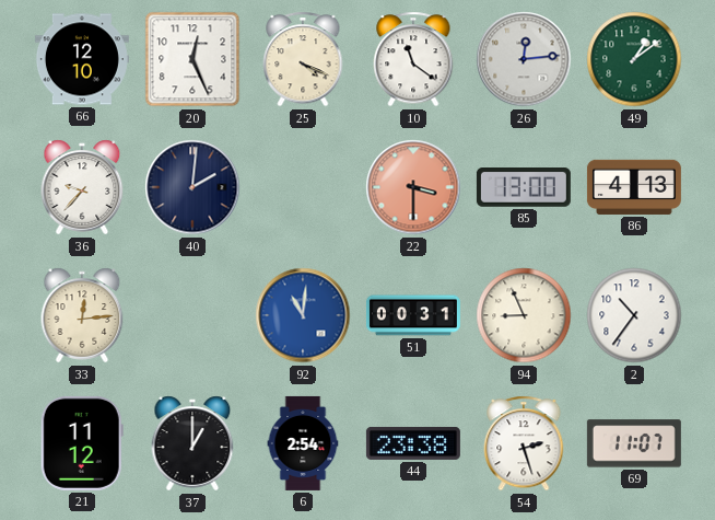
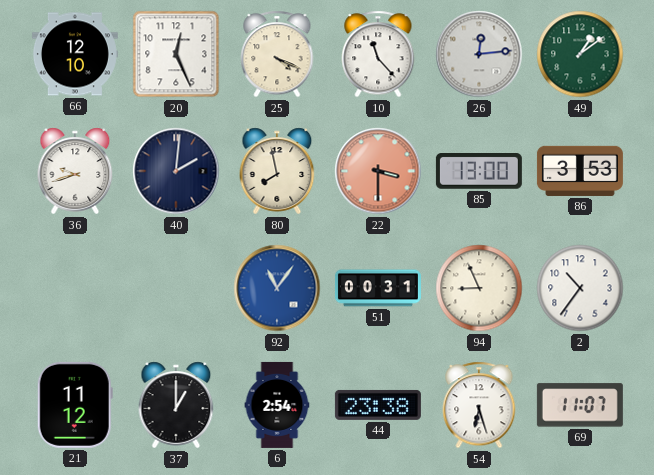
10: 11:21 -> 11:23
36: 9:37 -> 9:42
80: none -> 7:58
86: 4:13 -> 3:53
33: 12:14 -> none
92: 11:01 -> 11:06
54: 2:27 -> 6:27
